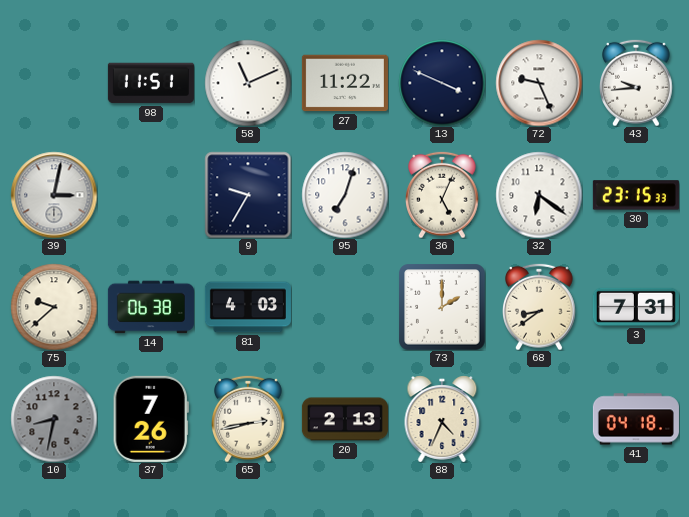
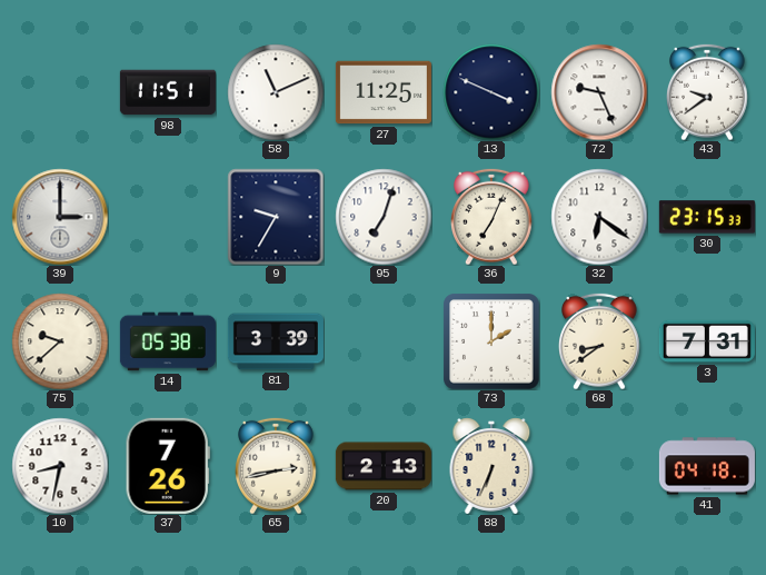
27: 11:22 -> 11:25
43: 9:44 -> 9:39
39: 3:02 -> 3:00
36: 5:04 -> 7:04
14: 06:38 -> 05:38
81: 4:03 -> 3:39
10 dial: grey -> white
88: 4:34 -> 6:34
